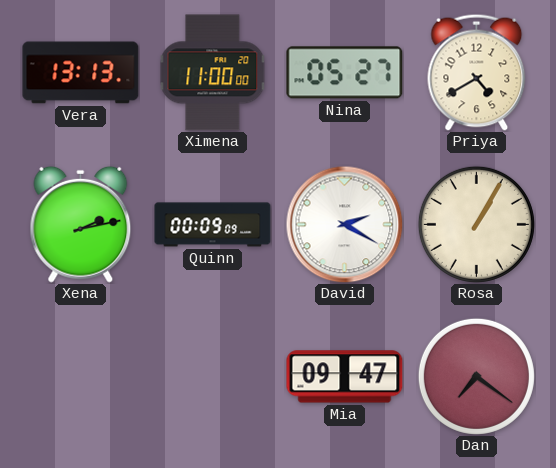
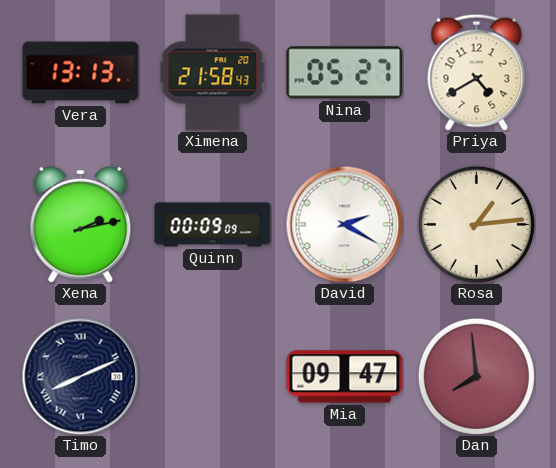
Ximena: 11:00 -> 21:58
Rosa: 1:05 -> 1:14
Timo: none -> 8:11
Dan: 7:21 -> 7:59
